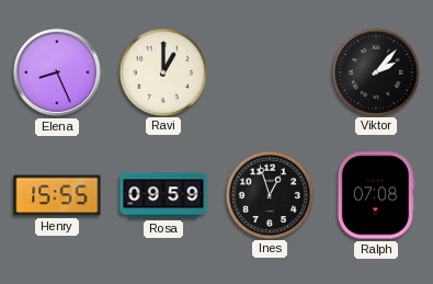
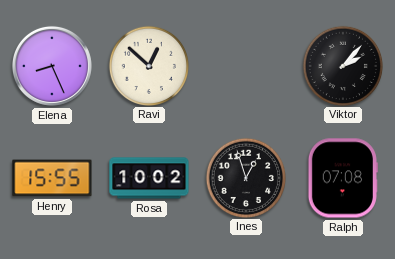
Ravi: 1:00 -> 12:52
Rosa: 09:59 -> 10:02
